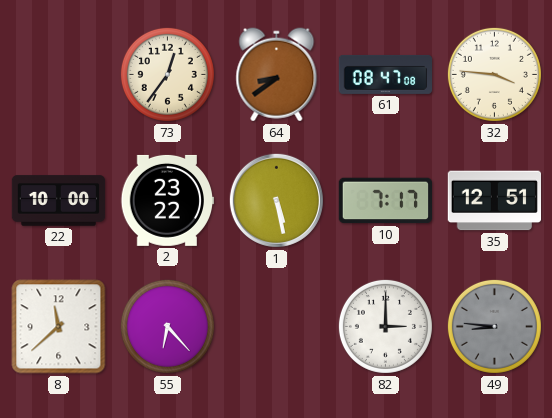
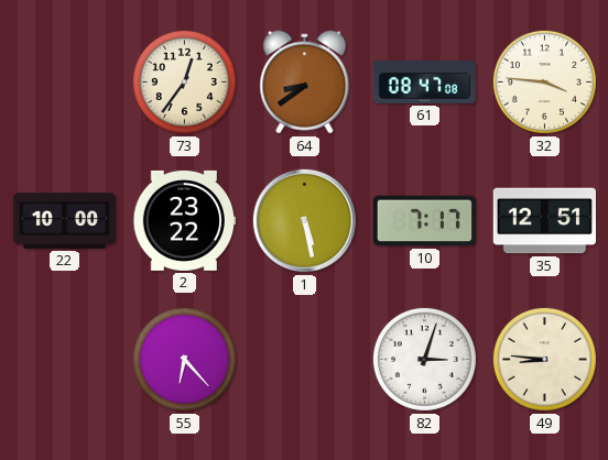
8: 11:38 -> none
82: 3:00 -> 3:03
49 dial: grey -> cream
